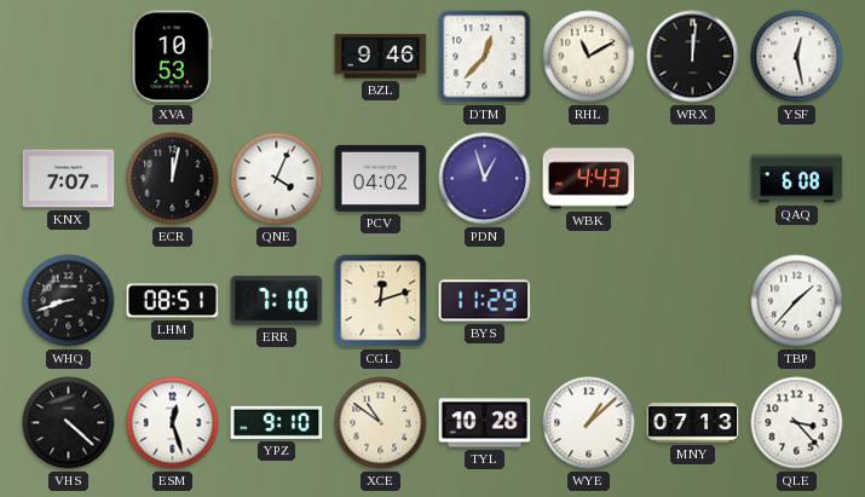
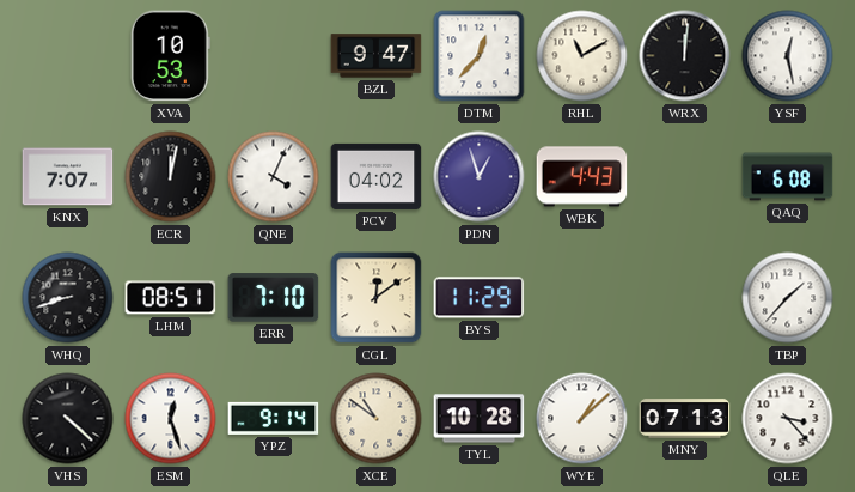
BZL: 9:46 -> 9:47
CGL: 12:12 -> 12:09
YPZ: 9:10 -> 9:14
